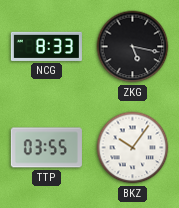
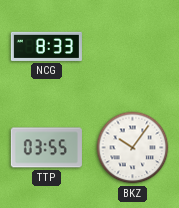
ZKG: 5:17 -> none
